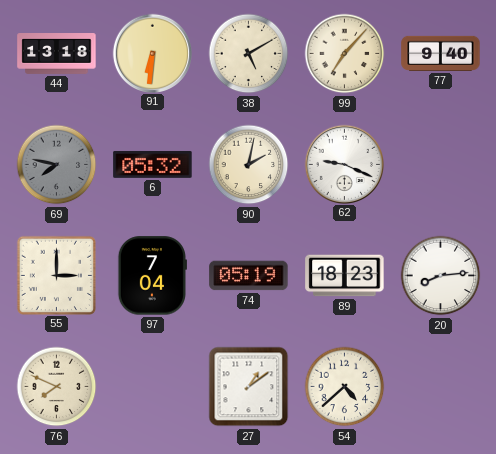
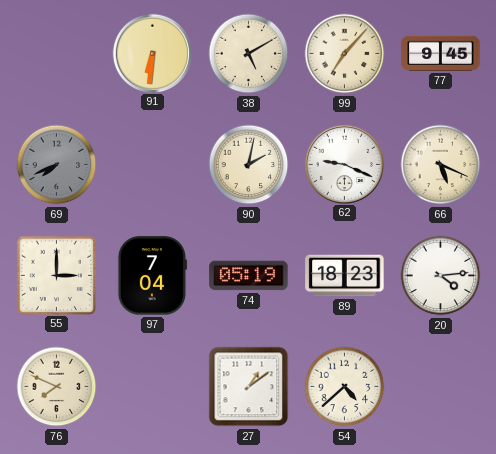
44: 13:18 -> none
77: 9:40 -> 9:45
69: 7:47 -> 7:41
6: 05:32 -> none
66: none -> 5:19
20: 8:14 -> 4:14
